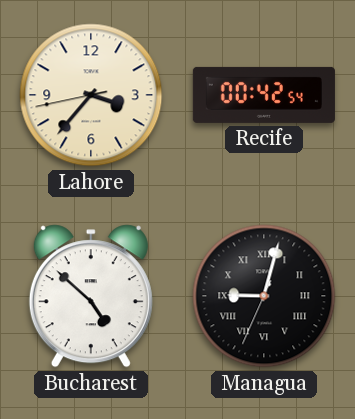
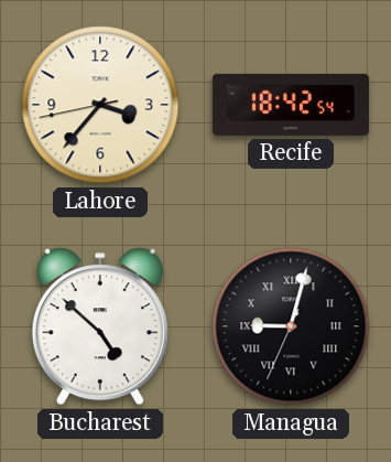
Recife: 00:42 -> 18:42
